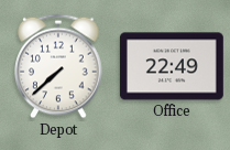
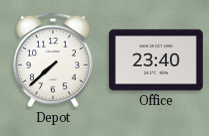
Office: 22:49 -> 23:40
